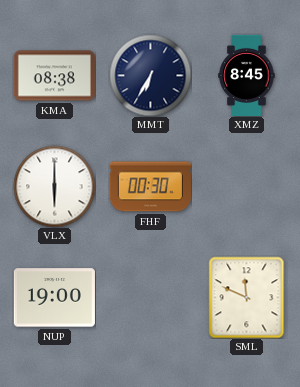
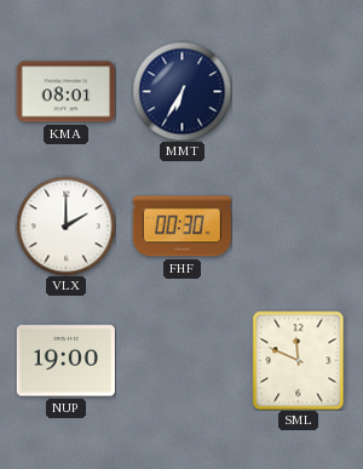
KMA: 08:38 -> 08:01
XMZ: 8:45 -> none
VLX: 6:00 -> 2:00
